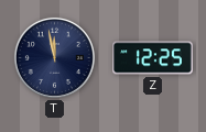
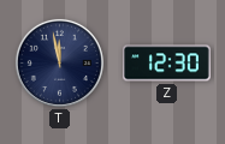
Z: 12:25 -> 12:30
